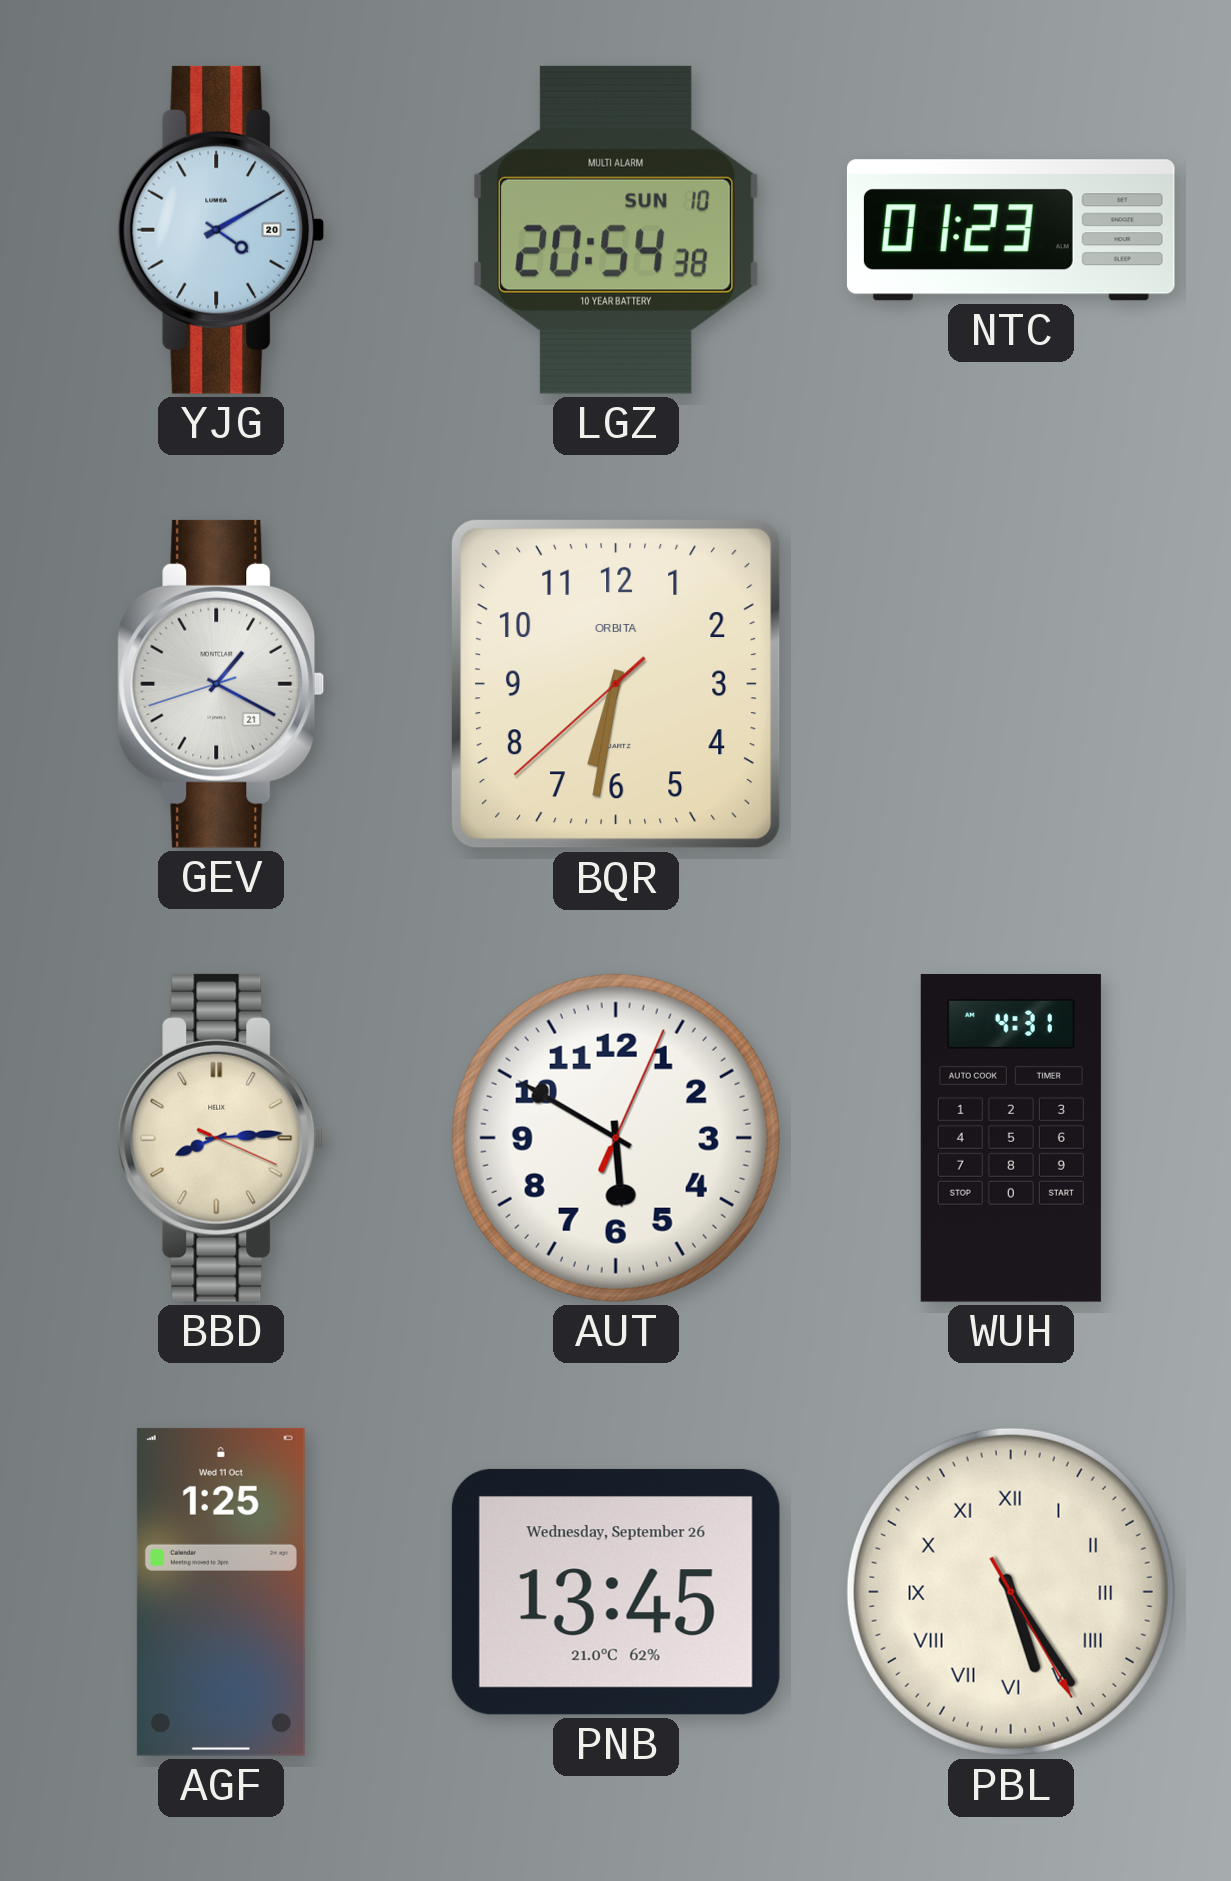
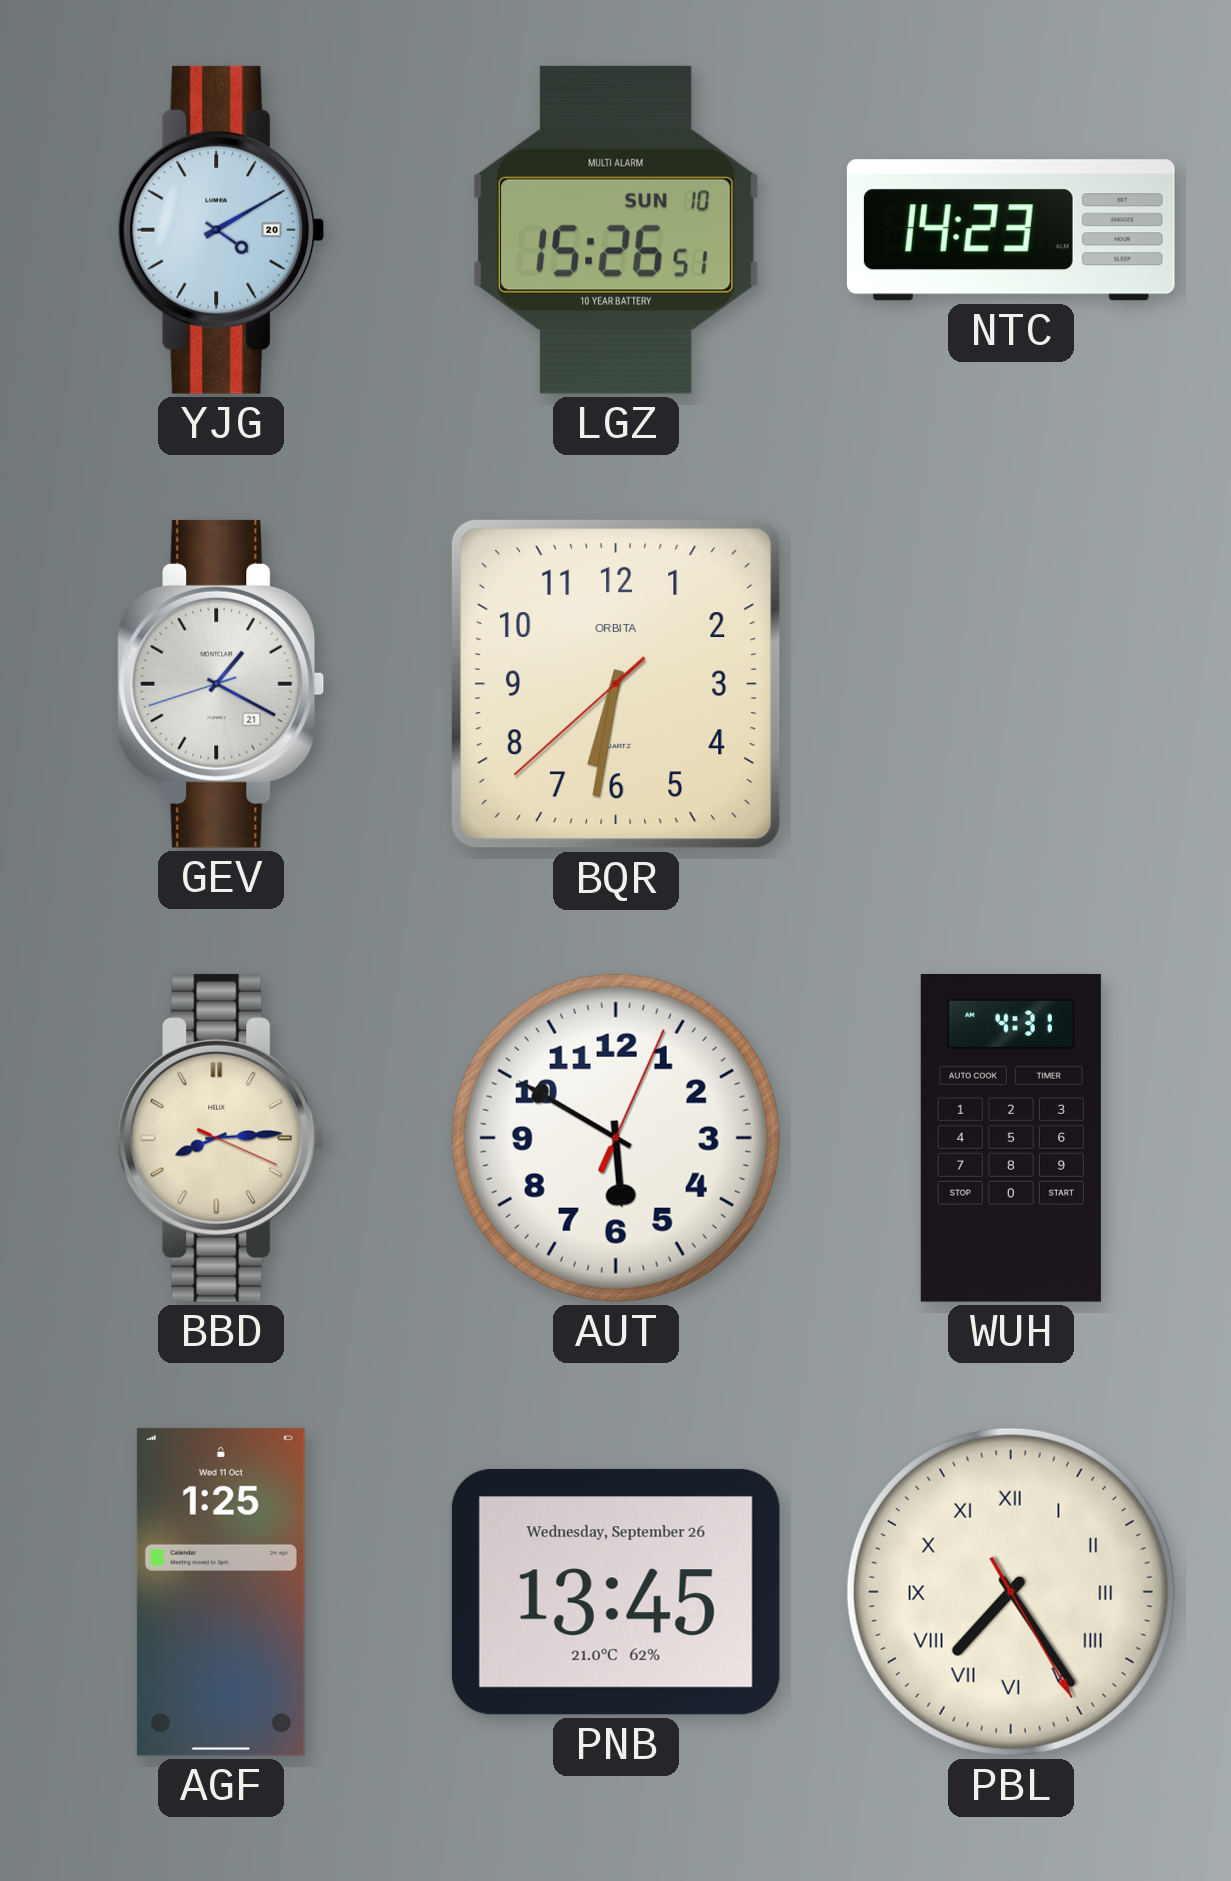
LGZ: 20:54 -> 15:26
NTC: 01:23 -> 14:23
PBL: 5:24 -> 7:24
